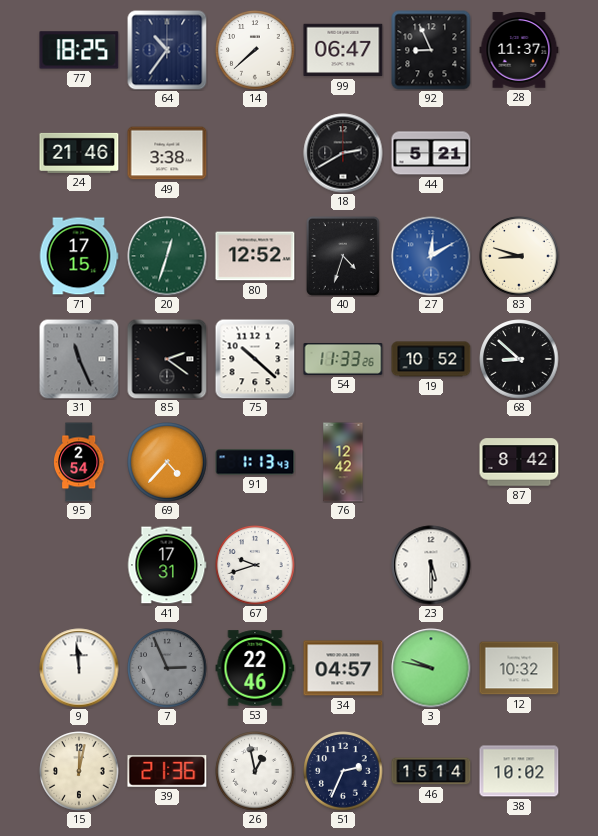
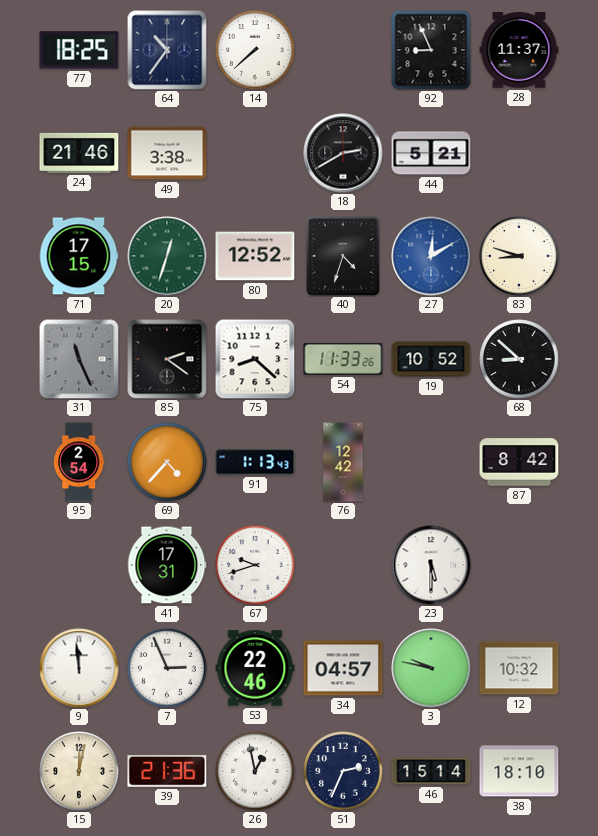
99: 06:47 -> none
75: 10:22 -> 8:22
7 dial: grey -> white
38: 10:02 -> 18:10
